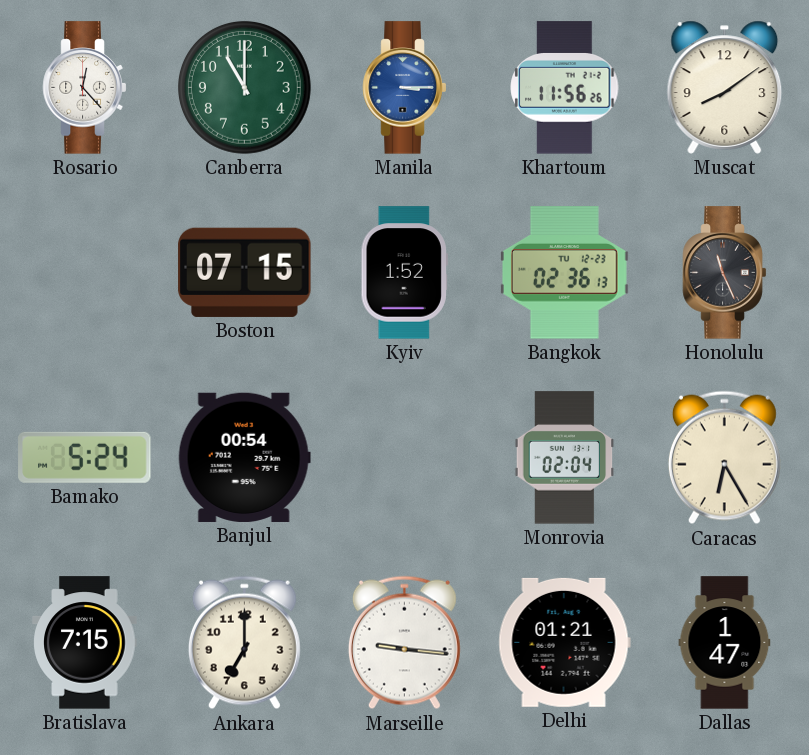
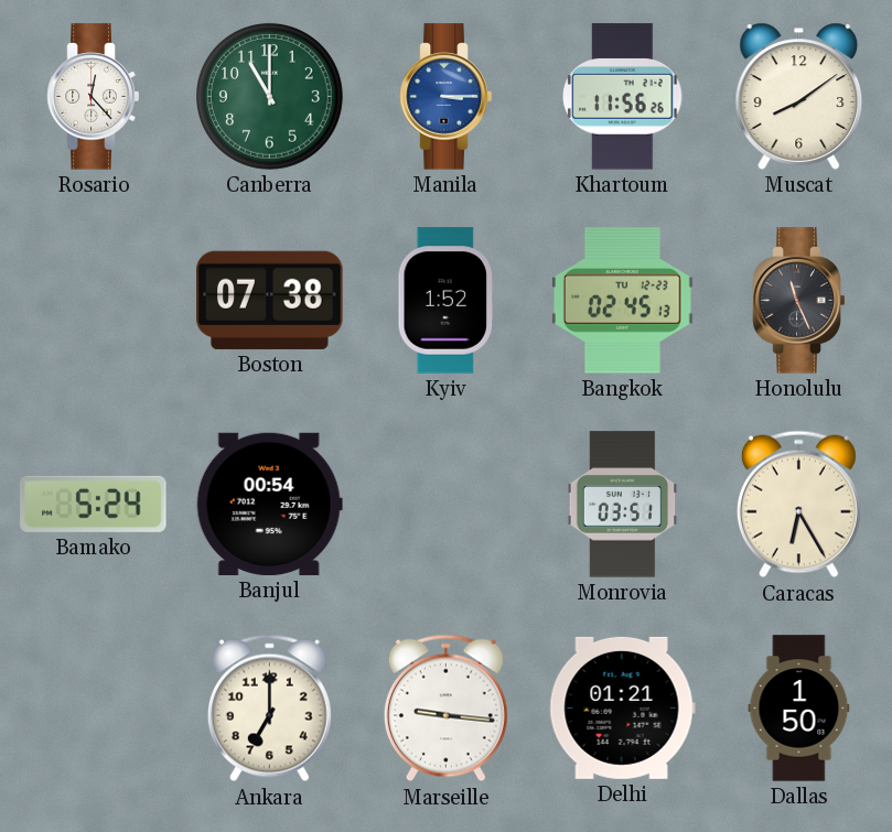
Boston: 07:15 -> 07:38
Bangkok: 02:36 -> 02:45
Monrovia: 02:04 -> 03:51
Bratislava: 7:15 -> none
Dallas: 1:47 -> 1:50
